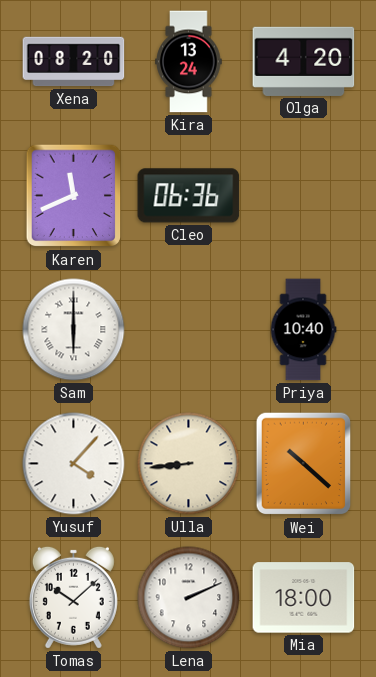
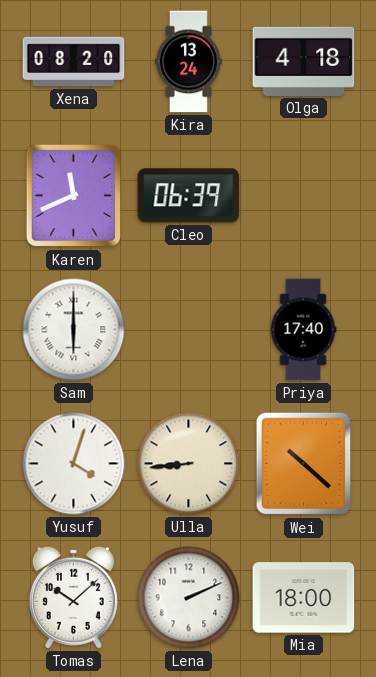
Olga: 4:20 -> 4:18
Cleo: 06:36 -> 06:39
Priya: 10:40 -> 17:40
Yusuf: 4:07 -> 4:03
